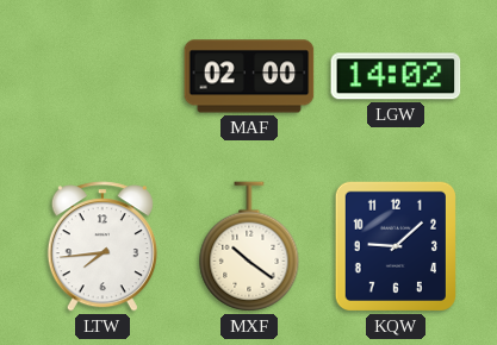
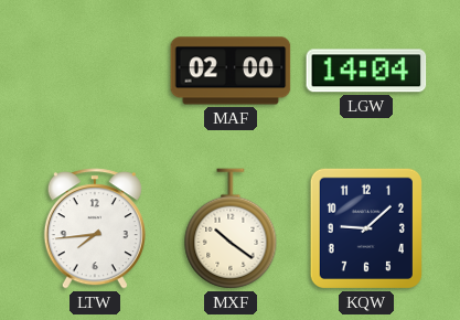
LGW: 14:02 -> 14:04
